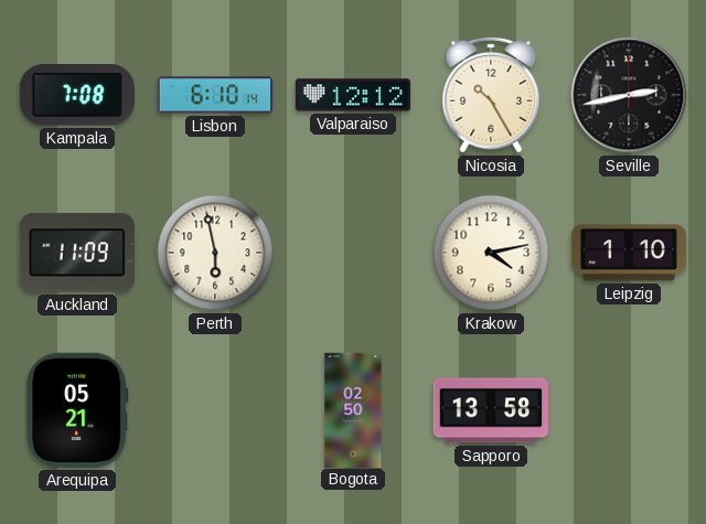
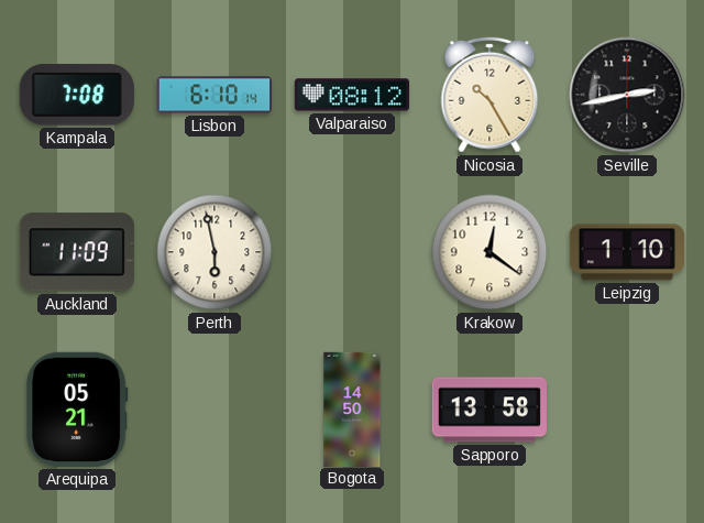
Valparaiso: 12:12 -> 08:12
Krakow: 4:13 -> 12:21
Bogota: 02:50 -> 14:50
